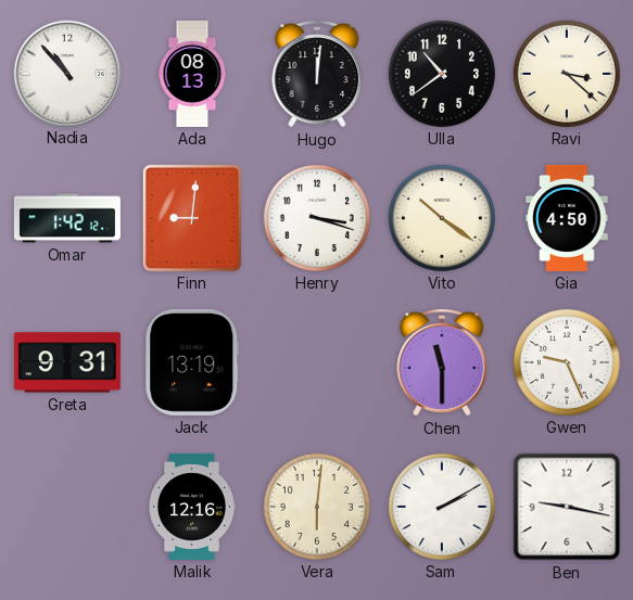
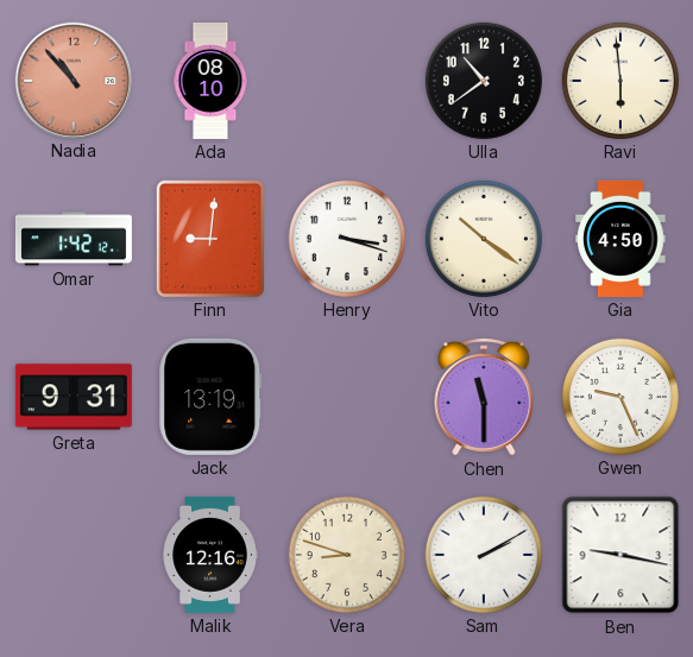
Nadia dial: white -> salmon
Ada: 08:13 -> 08:10
Hugo: 12:01 -> none
Ravi: 3:22 -> 5:59
Vera: 6:01 -> 8:48
